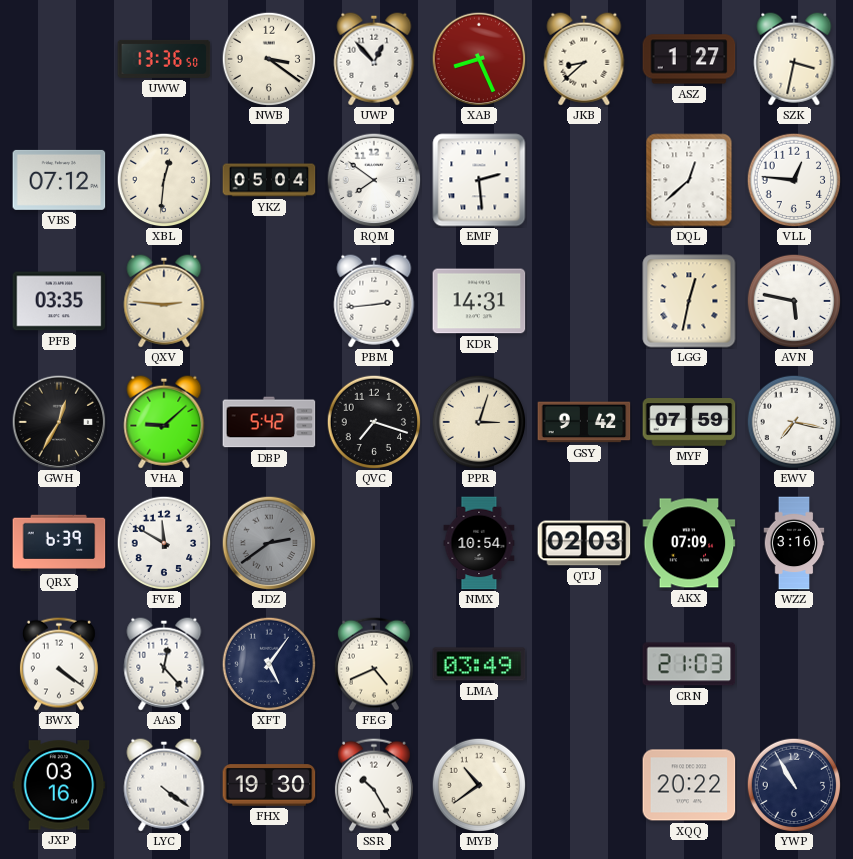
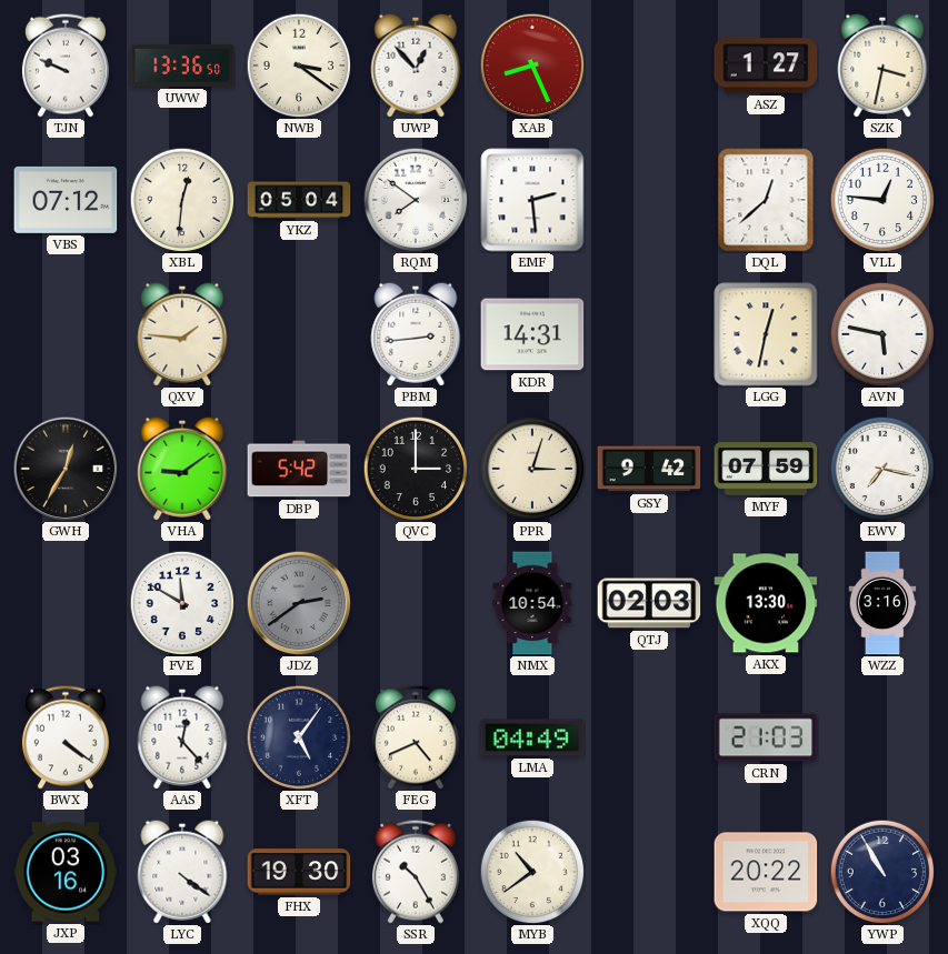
TJN: none -> 9:49
JKB: 8:38 -> none
PFB: 03:35 -> none
QXV: 2:46 -> 1:46
VHA: 9:08 -> 9:09
QVC: 7:18 -> 3:00
QRX: 6:39 -> none
AKX: 07:09 -> 13:30
LMA: 03:49 -> 04:49
